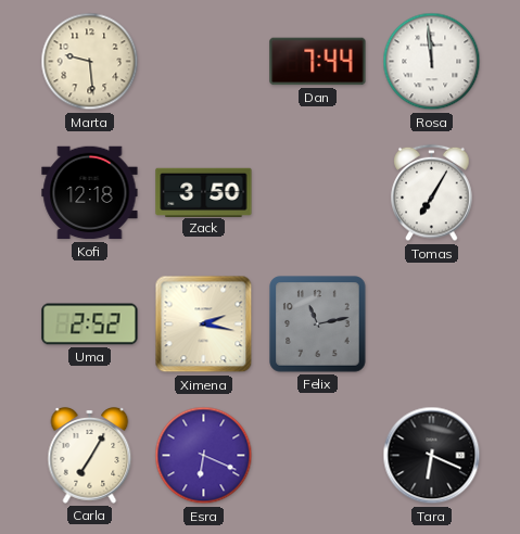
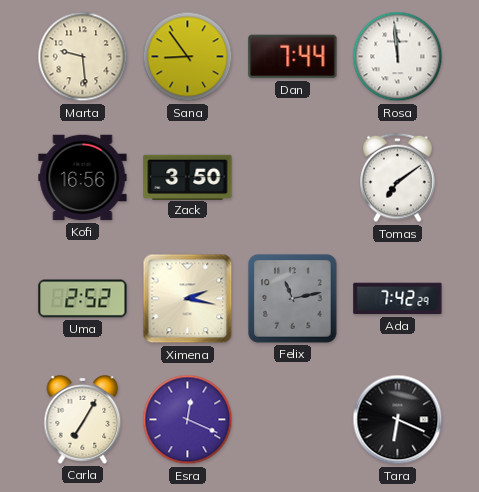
Sana: none -> 8:54
Kofi: 12:18 -> 16:56
Tomas: 7:05 -> 7:09
Ada: none -> 7:42
Esra: 6:19 -> 12:19
